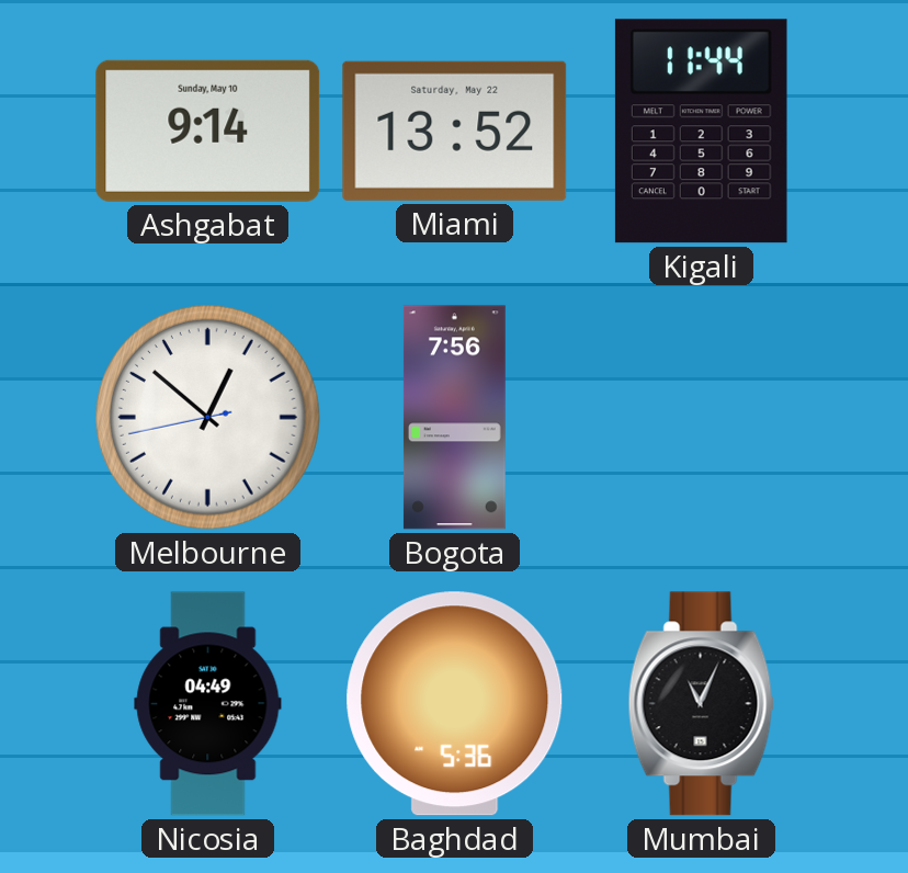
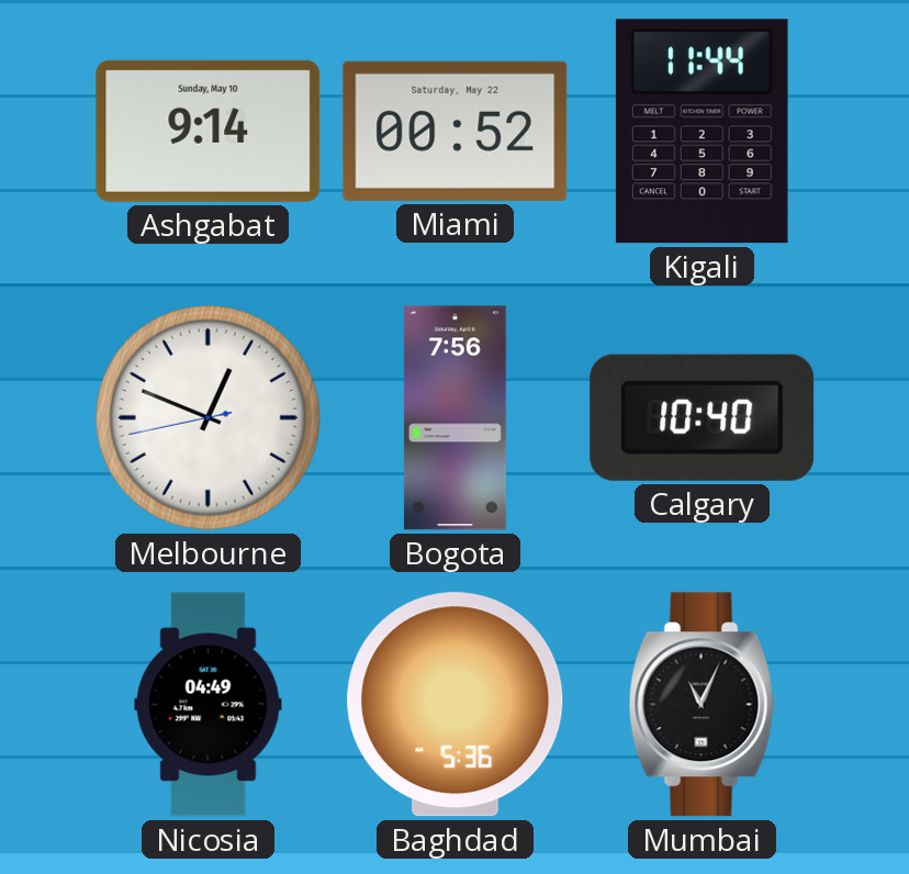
Miami: 13:52 -> 00:52
Melbourne: 12:51 -> 12:48
Calgary: none -> 10:40
